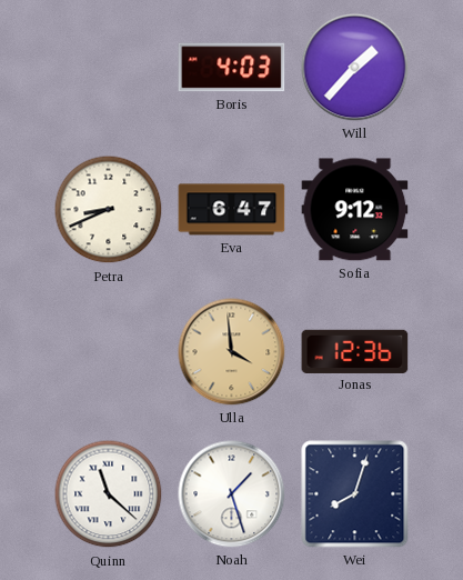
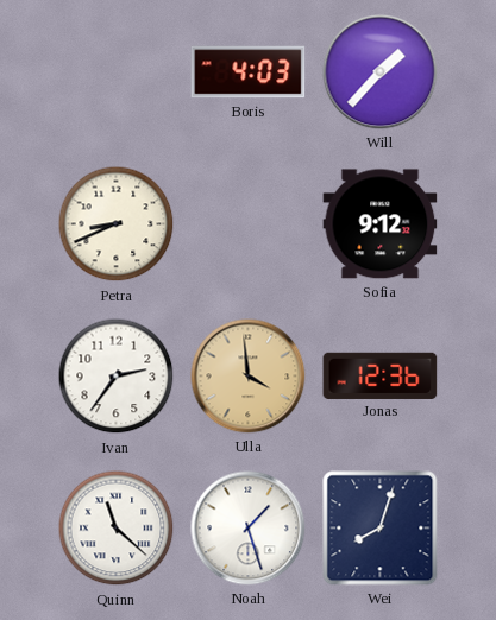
Eva: 6:47 -> none
Ivan: none -> 2:36
